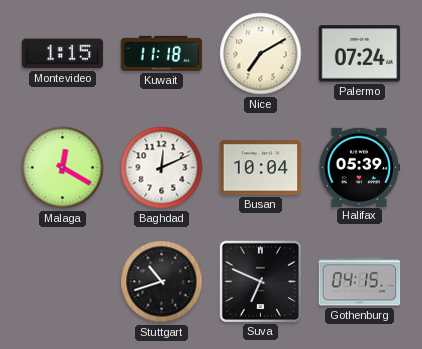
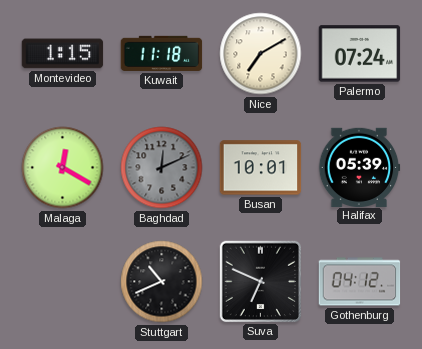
Baghdad dial: white -> grey
Busan: 10:04 -> 10:01
Stuttgart: 10:42 -> 10:41
Gothenburg: 04:15 -> 04:12
